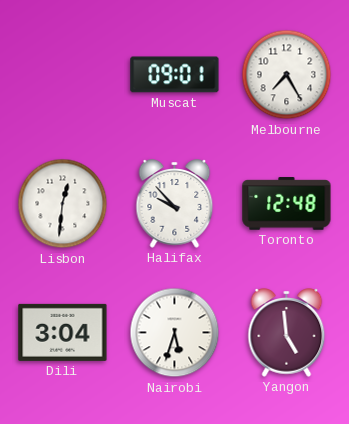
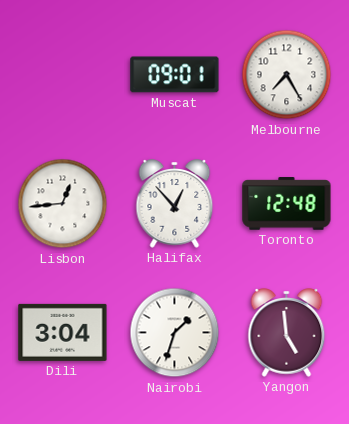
Lisbon: 12:31 -> 12:44
Halifax: 9:53 -> 12:53
Nairobi: 5:33 -> 1:33
